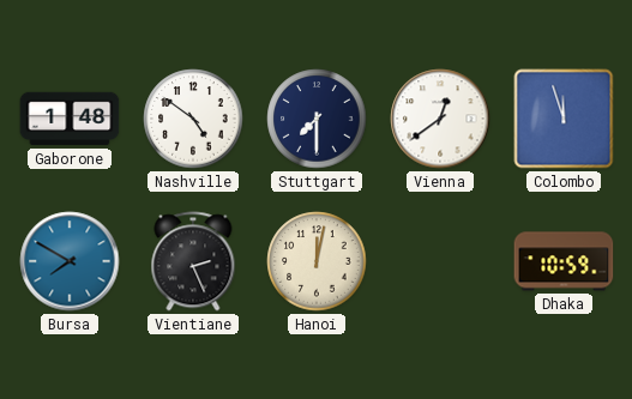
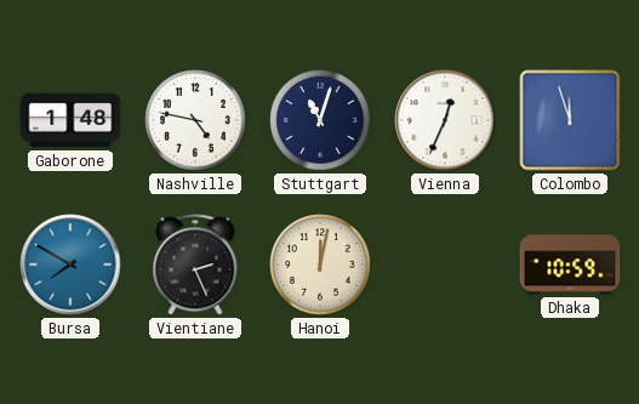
Nashville: 4:51 -> 4:47
Stuttgart: 7:30 -> 11:03
Vienna: 12:39 -> 12:34
